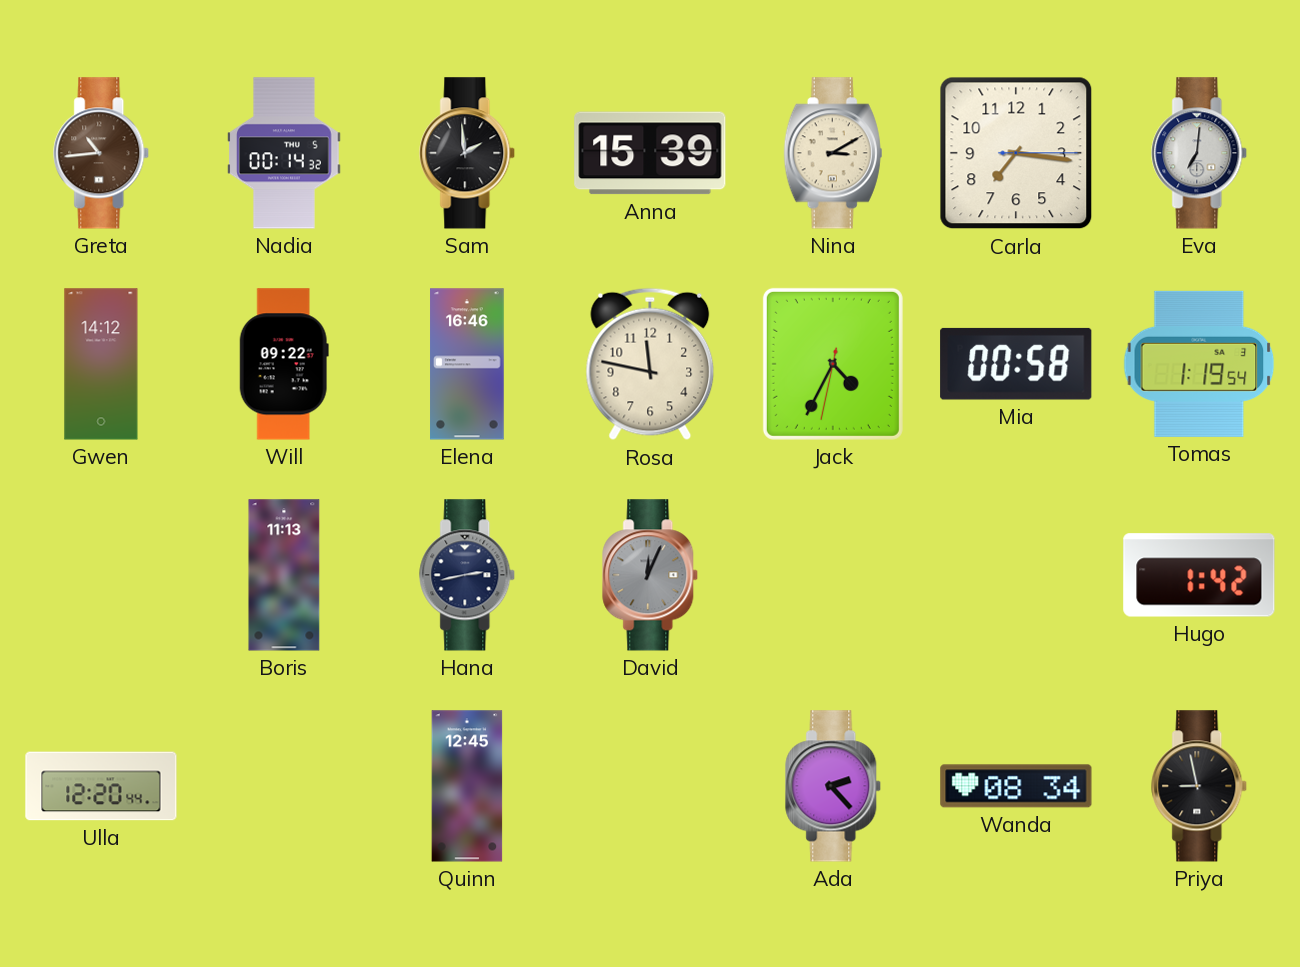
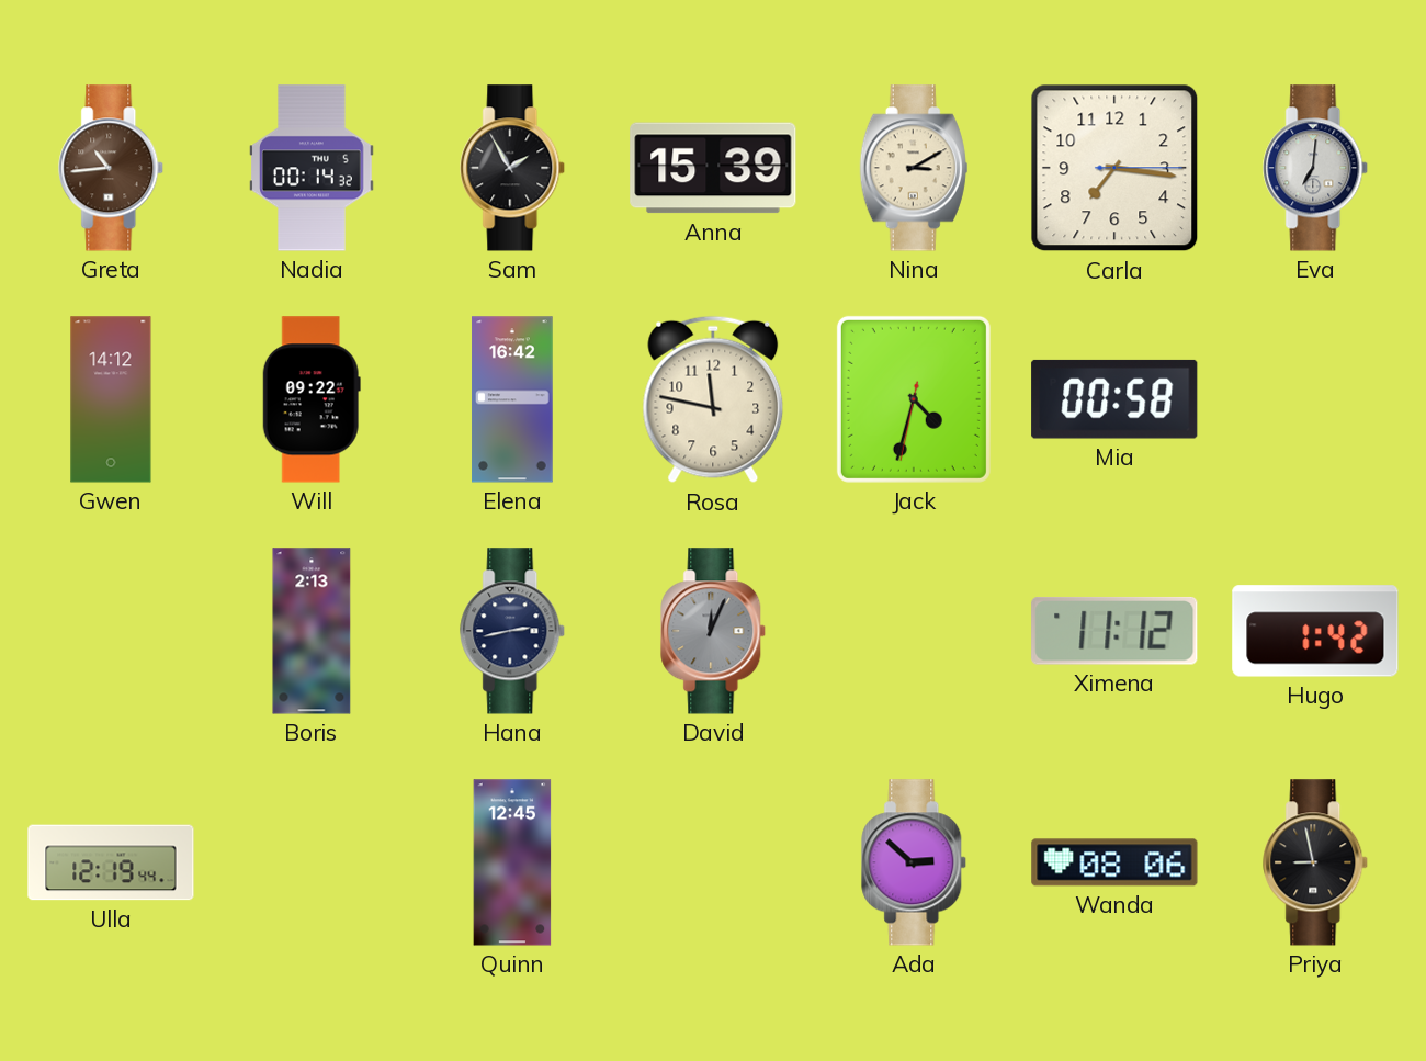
Sam: 1:59 -> 1:55
Elena: 16:46 -> 16:42
Jack: 4:34 -> 4:32
Tomas: 1:19 -> none
Boris: 11:13 -> 2:13
Ximena: none -> 11:12
Ulla: 12:20 -> 12:19
Ada: 2:23 -> 2:52
Wanda: 08:34 -> 08:06
